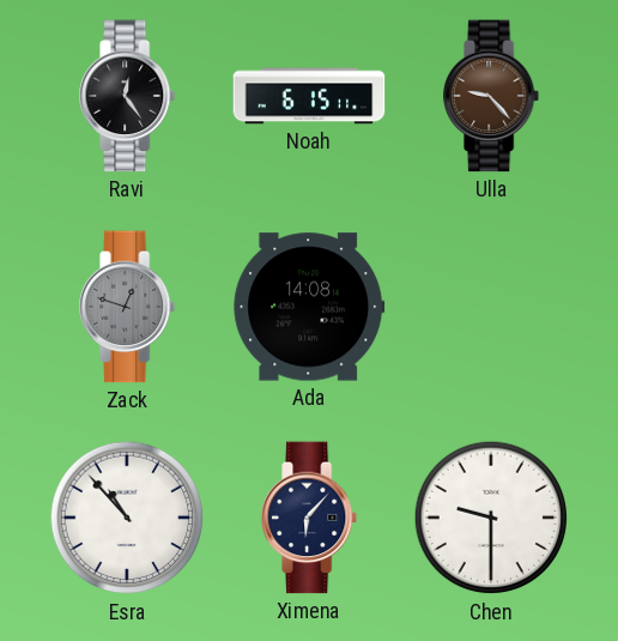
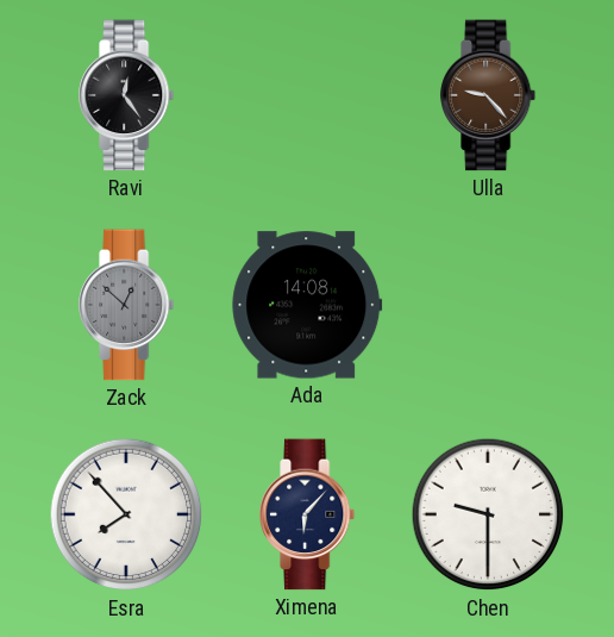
Noah: 6:15 -> none
Zack: 12:48 -> 12:52
Esra: 10:53 -> 7:53
